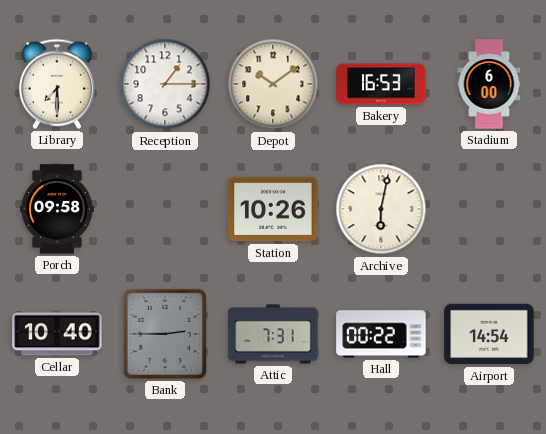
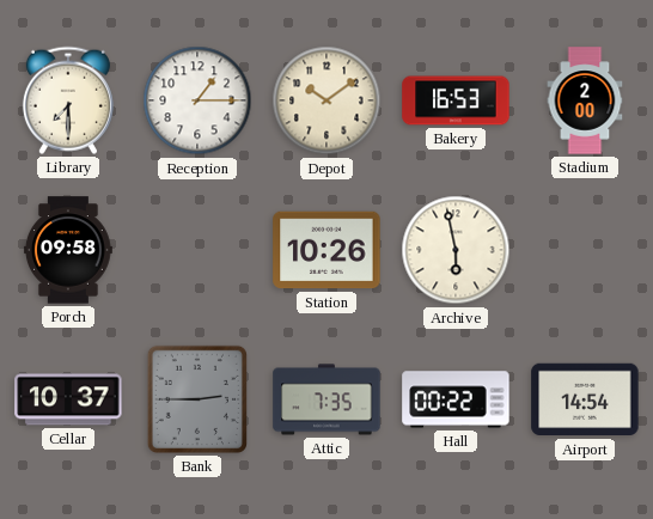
Stadium: 6:00 -> 2:00
Archive: 6:02 -> 5:58
Cellar: 10:40 -> 10:37
Attic: 7:31 -> 7:35
